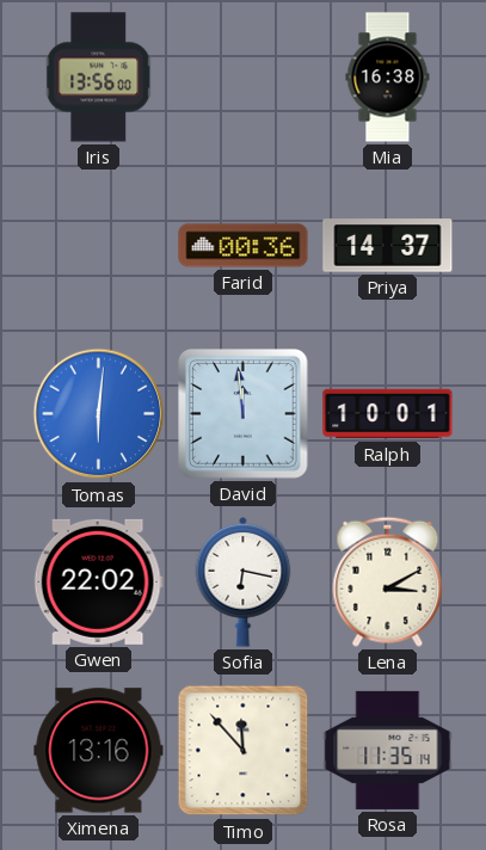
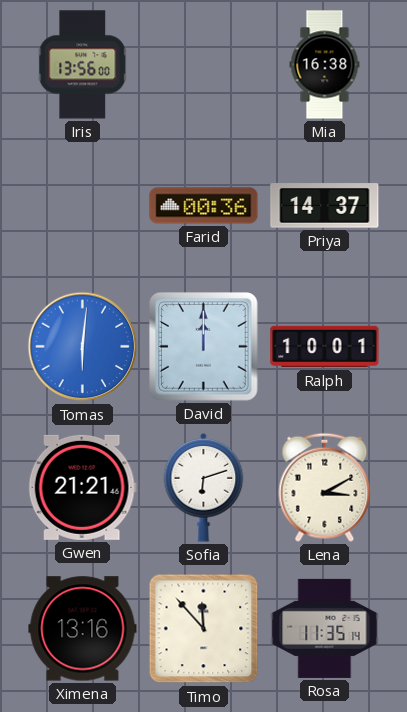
David: 11:59 -> 12:00
Gwen: 22:02 -> 21:21
Sofia: 6:17 -> 6:12
